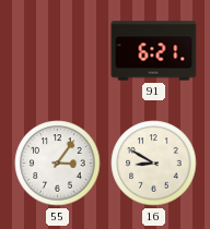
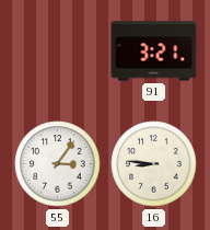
91: 6:21 -> 3:21
16: 8:50 -> 8:46
